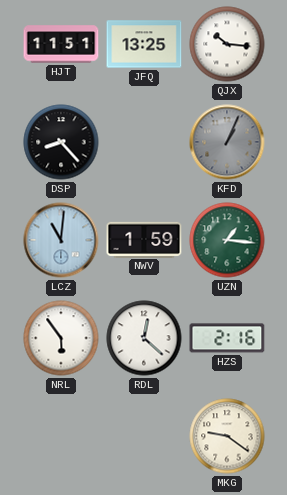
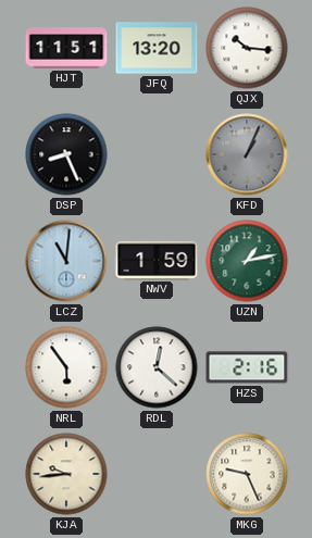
JFQ: 13:25 -> 13:20
DSP: 8:23 -> 8:26
UZN: 1:16 -> 1:13
KJA: none -> 9:44
MKG: 9:21 -> 9:26
